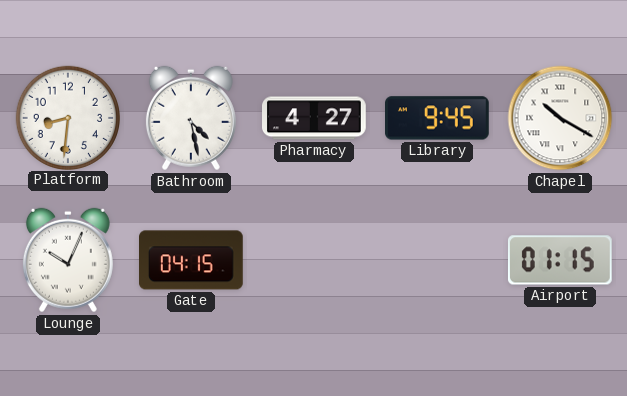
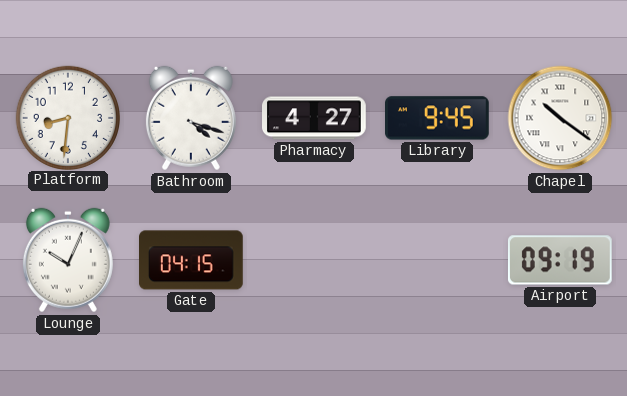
Bathroom: 4:28 -> 4:18
Chapel: 10:20 -> 10:21
Airport: 01:15 -> 09:19
